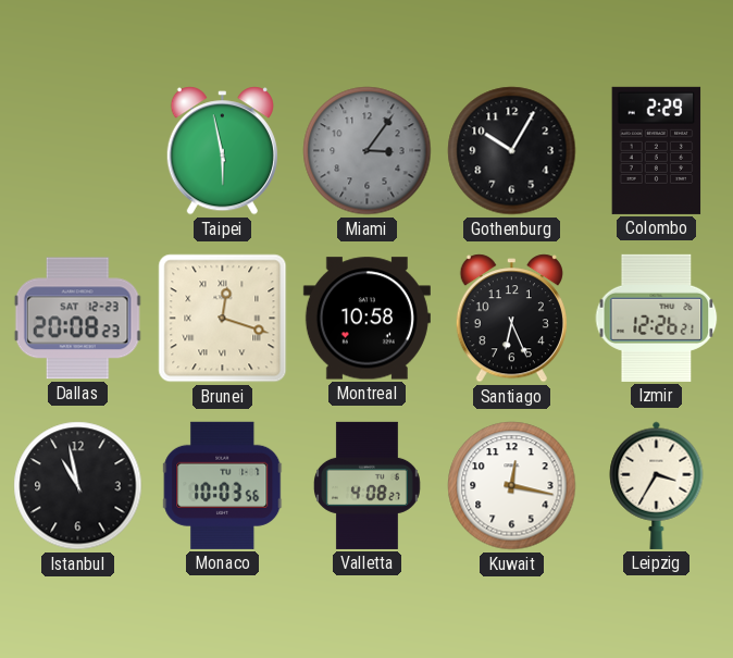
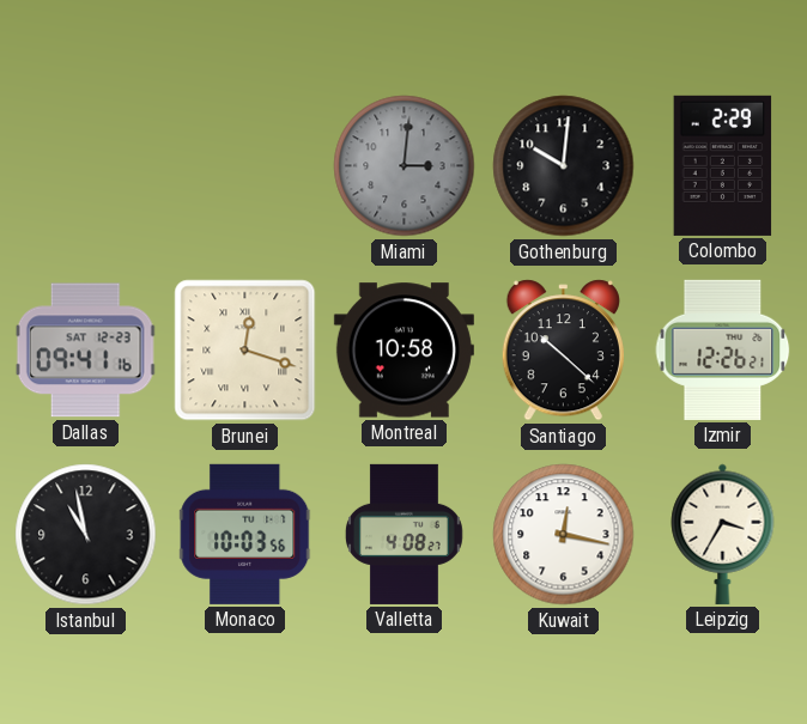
Taipei: 5:58 -> none
Miami: 3:06 -> 3:01
Gothenburg: 10:05 -> 10:01
Dallas: 20:08 -> 09:41
Santiago: 6:26 -> 10:22
